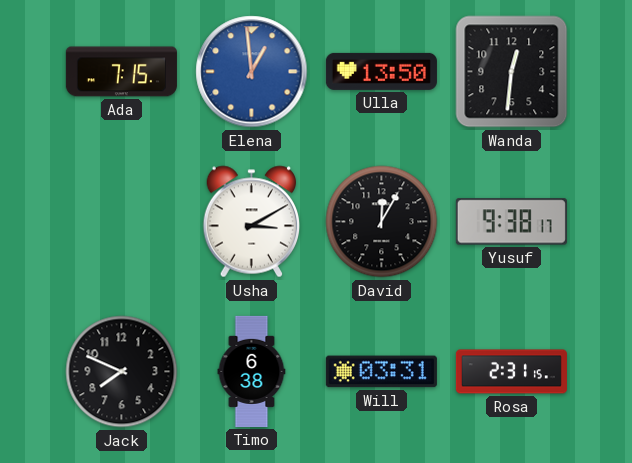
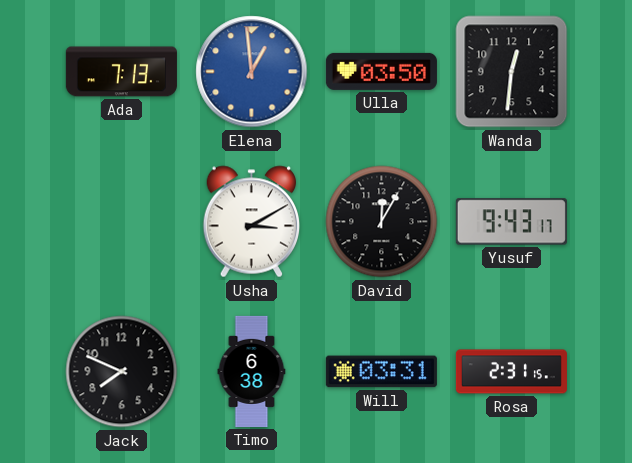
Ada: 7:15 -> 7:13
Ulla: 13:50 -> 03:50
Yusuf: 9:38 -> 9:43
